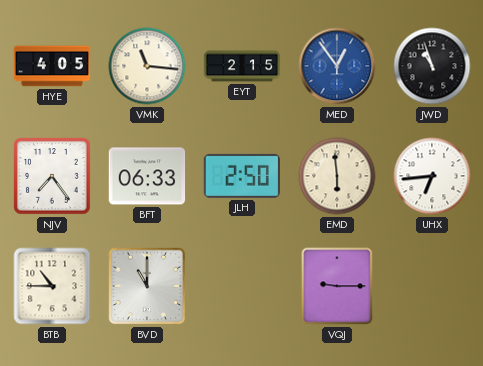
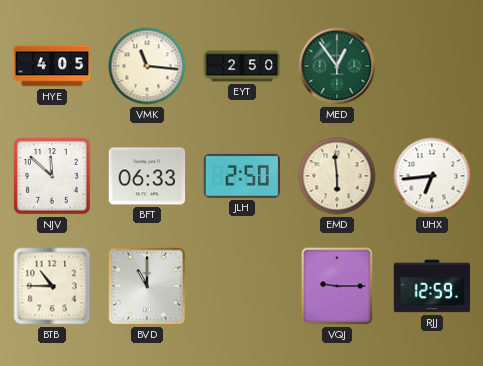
EYT: 2:15 -> 2:50
MED dial: blue -> green
JWD: 10:57 -> none
NJV: 7:24 -> 11:52
RJJ: none -> 12:59
